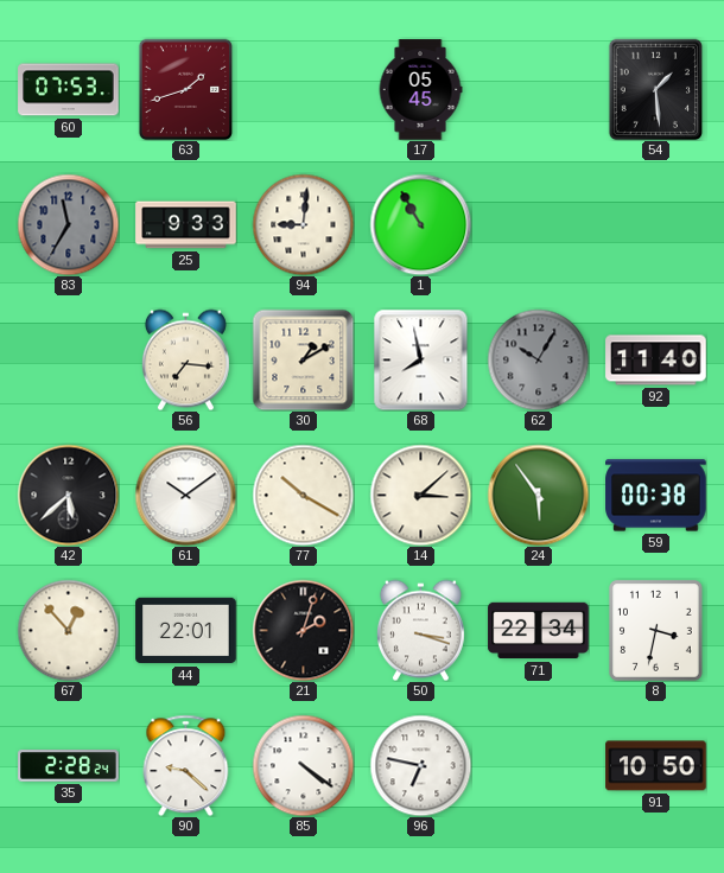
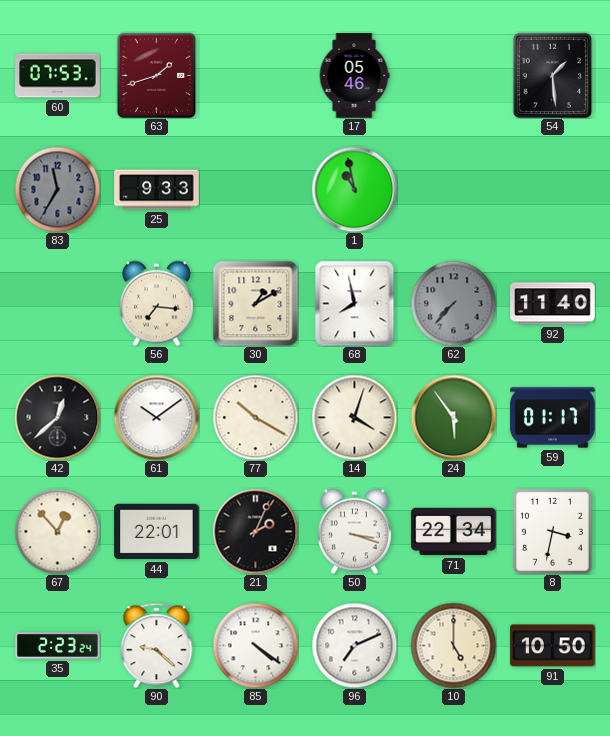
17: 05:45 -> 05:46
94: 9:01 -> none
1: 10:55 -> 10:58
62: 10:05 -> 7:37
42: 5:38 -> 12:38
14: 3:08 -> 4:03
59: 00:38 -> 01:17
21: 2:03 -> 2:04
35: 2:28 -> 2:23
96: 6:47 -> 7:11
10: none -> 5:00
